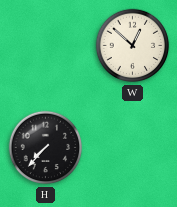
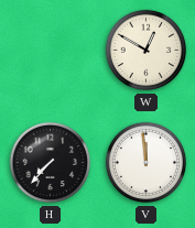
W: 12:52 -> 12:50
V: none -> 11:59
